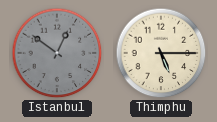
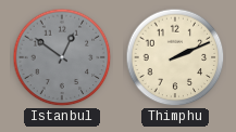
Thimphu: 5:15 -> 2:11
